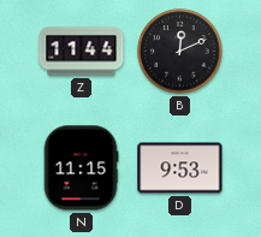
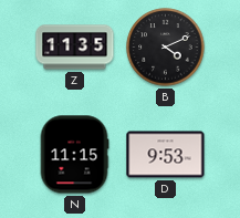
Z: 11:44 -> 11:35
B: 12:11 -> 4:11
